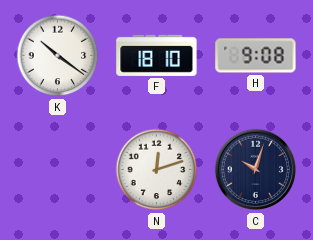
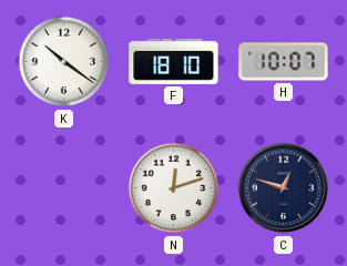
H: 9:08 -> 10:07
C: 10:03 -> 12:48
